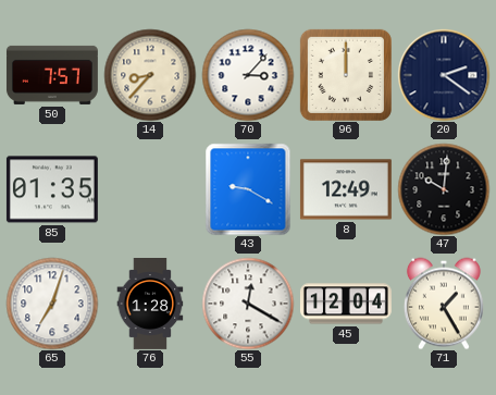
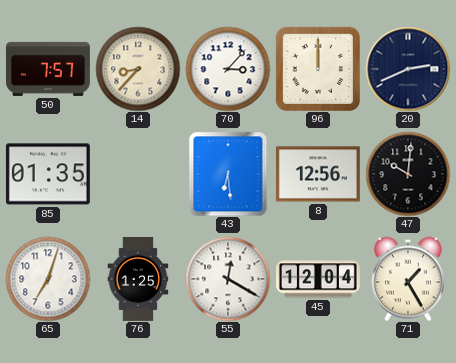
20: 2:21 -> 2:41
43: 9:20 -> 6:29
8: 12:49 -> 12:56
76: 1:28 -> 1:25
